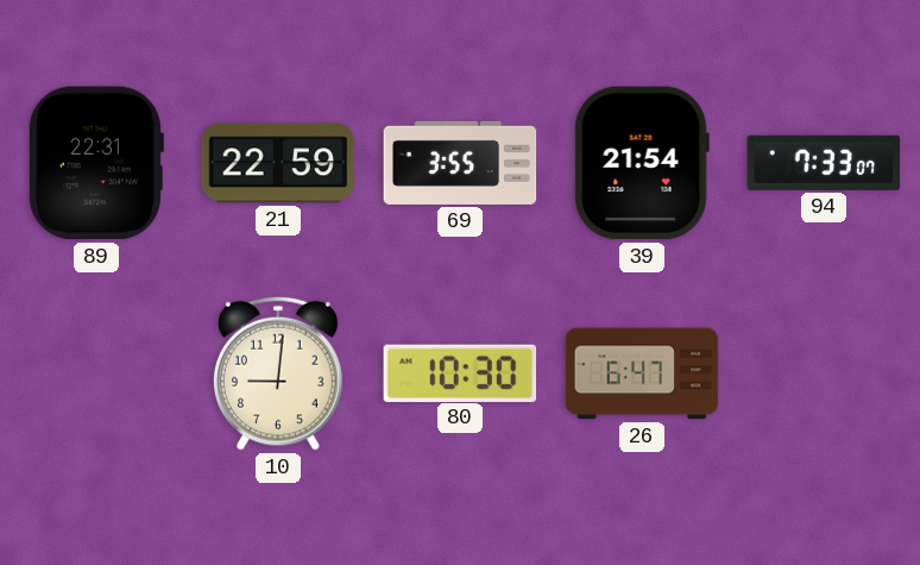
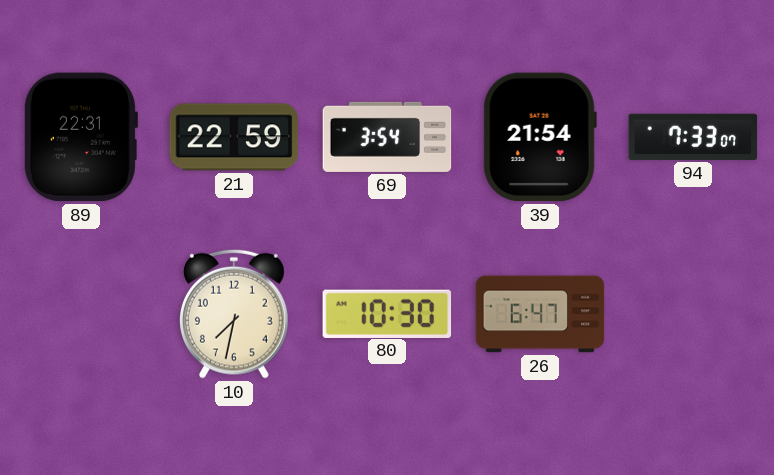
69: 3:55 -> 3:54
10: 9:01 -> 7:32
